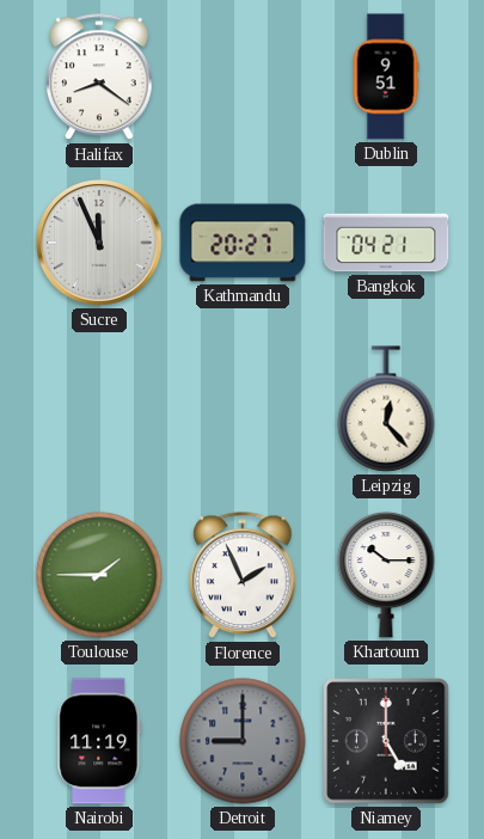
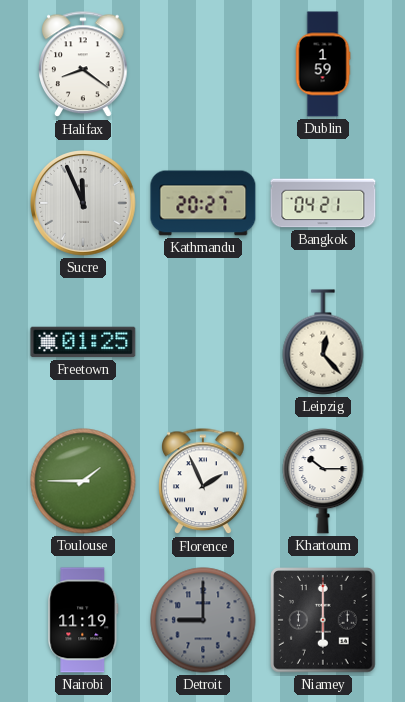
Dublin: 9:51 -> 1:59
Freetown: none -> 01:25
Niamey: 5:00 -> 6:00
